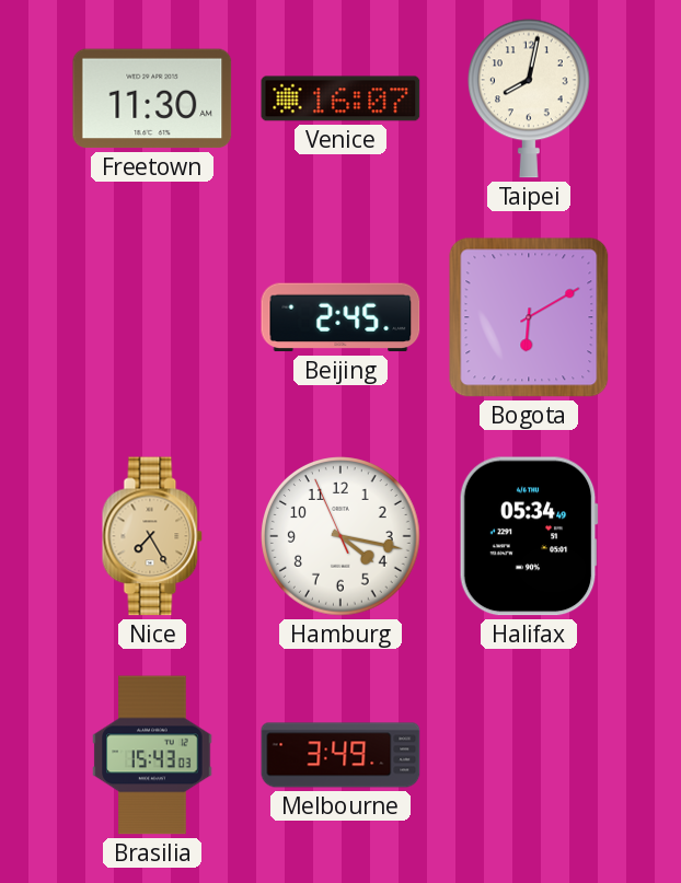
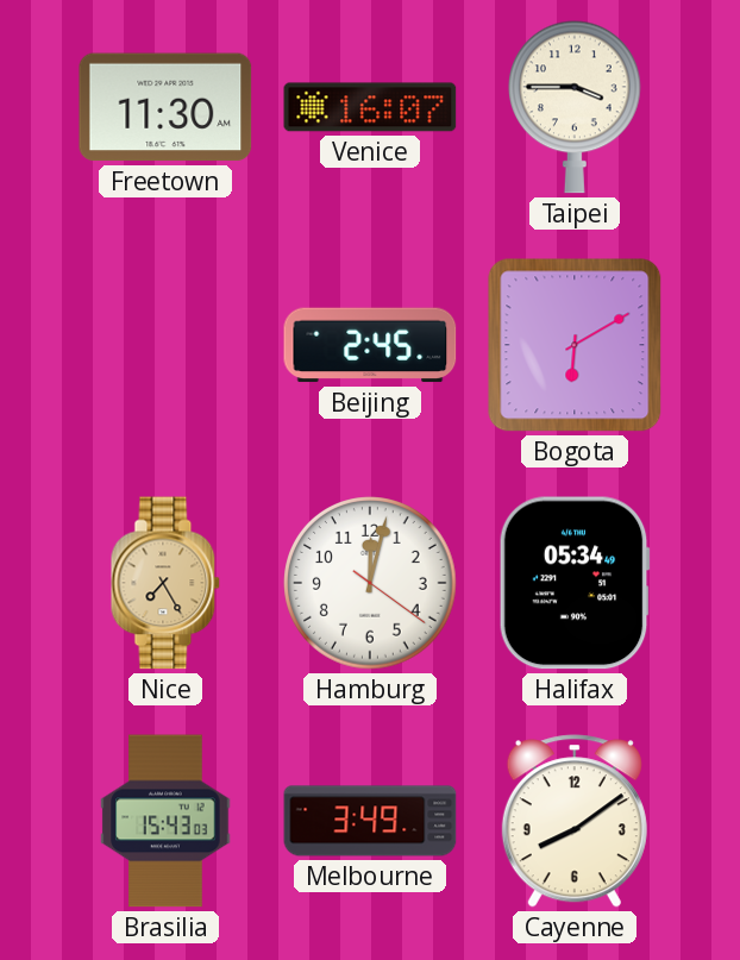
Taipei: 8:02 -> 3:45
Hamburg: 4:16 -> 12:02
Cayenne: none -> 8:09
